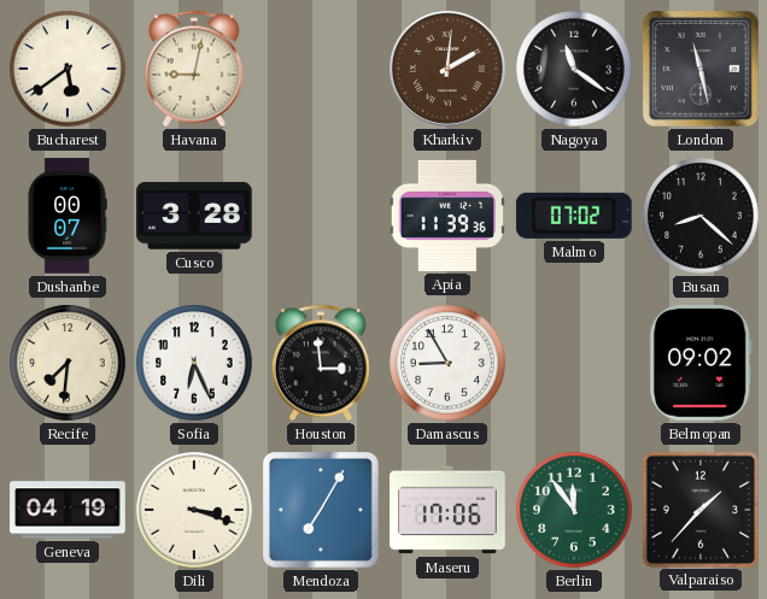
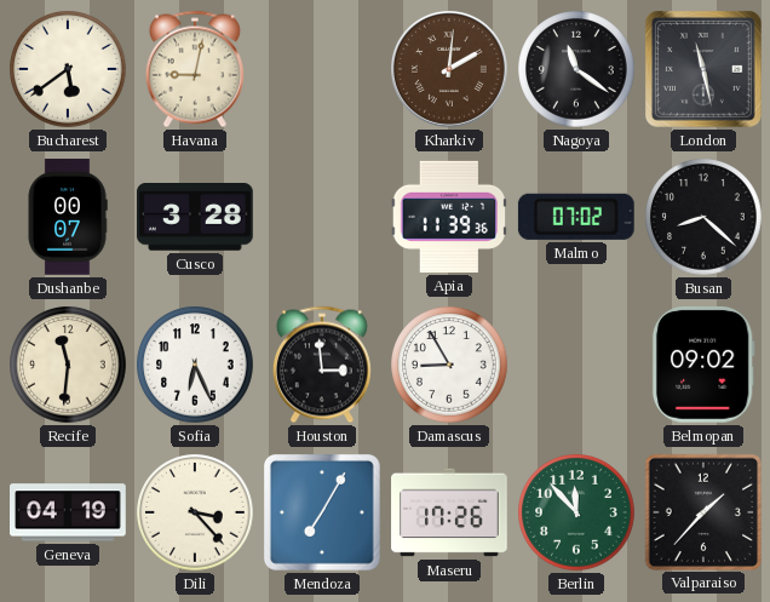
Recife: 7:31 -> 11:31
Dili: 3:18 -> 3:23
Maseru: 17:06 -> 17:26
Berlin: 11:54 -> 11:53
